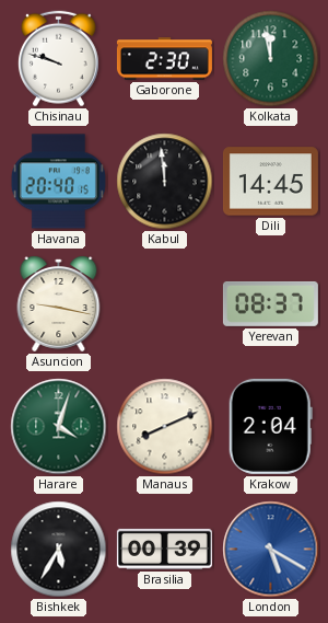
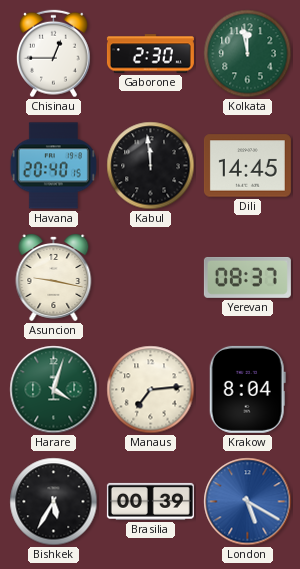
Chisinau: 9:48 -> 12:45
Manaus: 8:11 -> 7:14
Krakow: 2:04 -> 8:04
